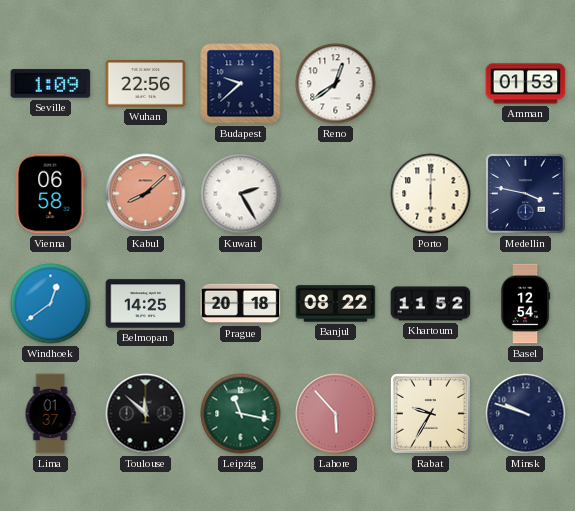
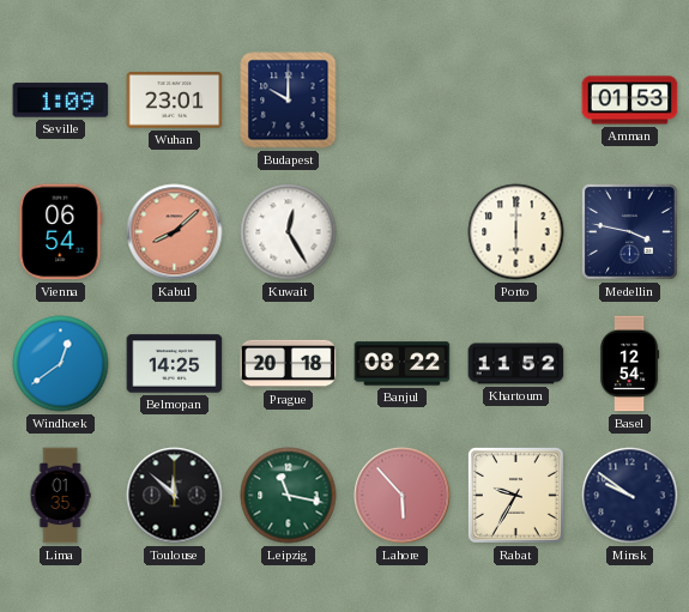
Wuhan: 22:56 -> 23:01
Budapest: 9:38 -> 10:00
Reno: 12:39 -> none
Vienna: 06:58 -> 06:54
Kuwait: 2:25 -> 12:25
Lima: 01:37 -> 01:35
Minsk: 9:48 -> 9:51
